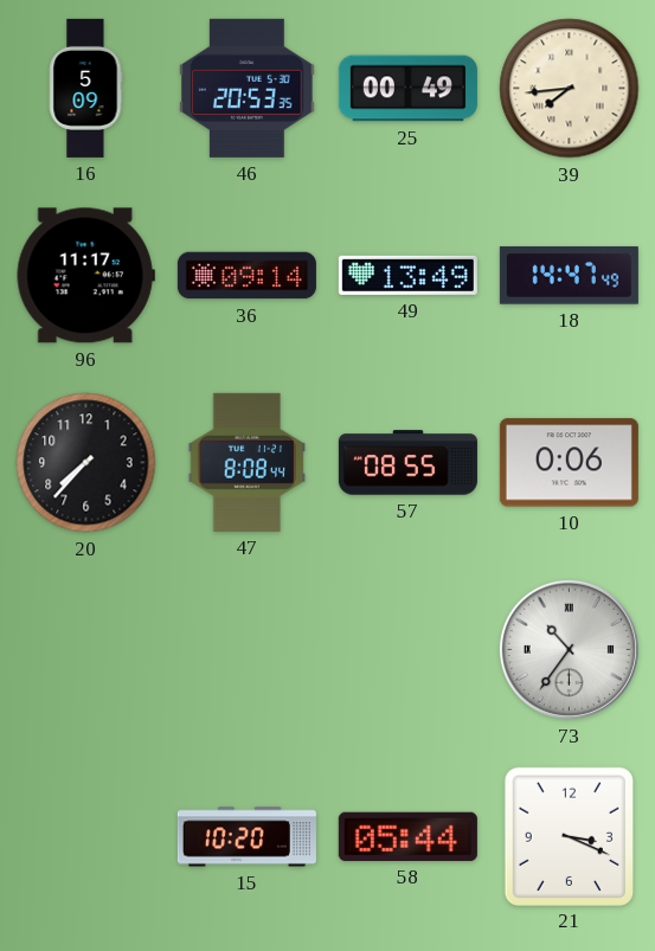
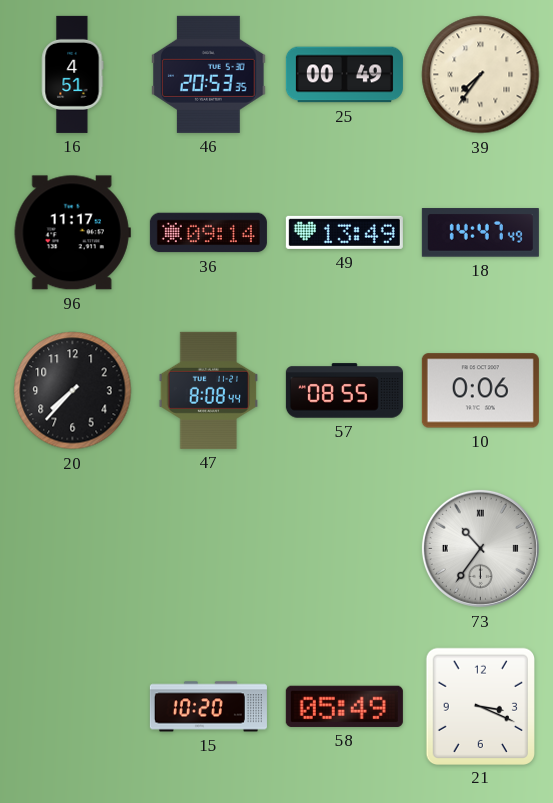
16: 5:09 -> 4:51
39: 7:44 -> 7:36
58: 05:44 -> 05:49
